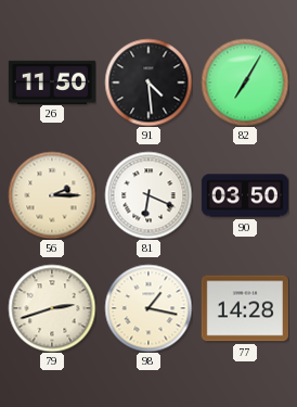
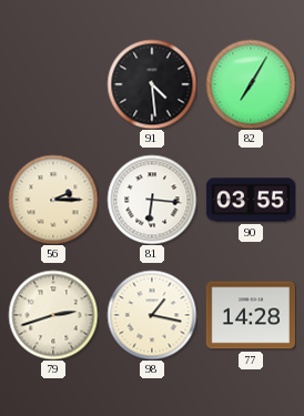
26: 11:50 -> none
81: 6:19 -> 6:16
90: 03:50 -> 03:55
